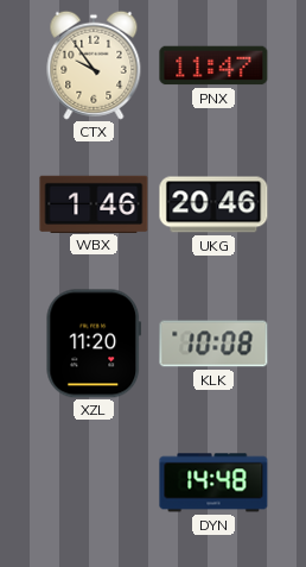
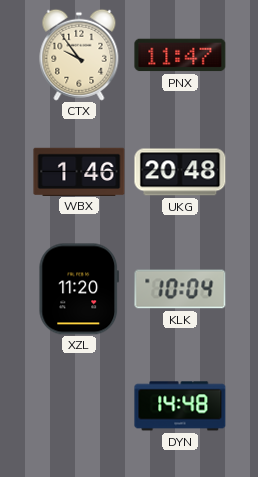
UKG: 20:46 -> 20:48
KLK: 10:08 -> 10:04
